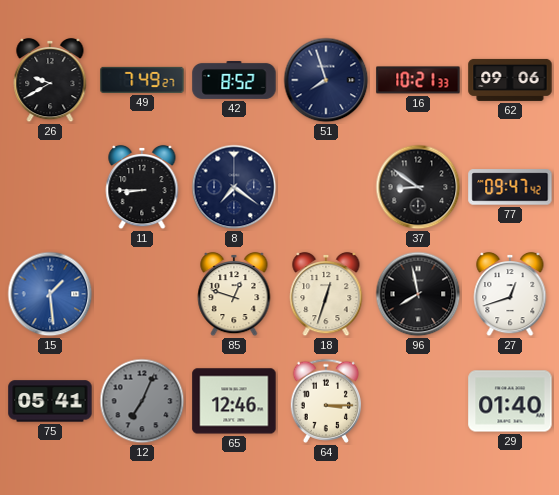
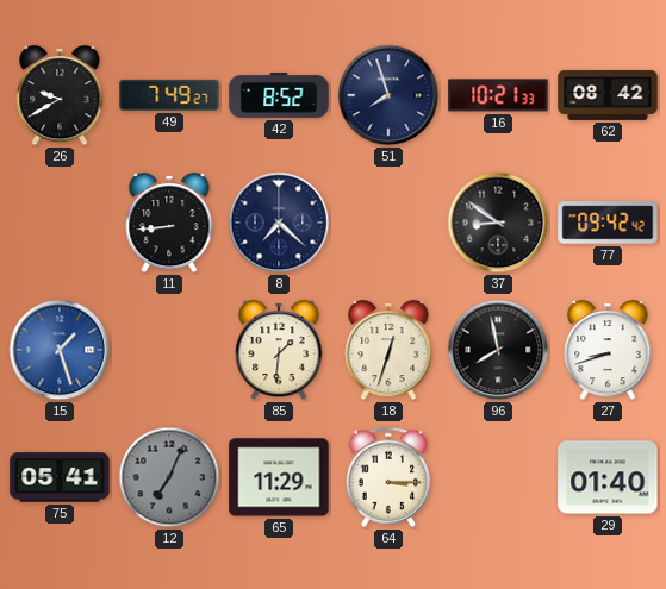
62: 09:06 -> 08:42
11: 8:45 -> 8:44
8: 7:21 -> 7:22
77: 09:47 -> 09:42
15: 1:29 -> 1:27
85: 12:48 -> 1:31
27: 12:42 -> 8:42
65: 12:46 -> 11:29
